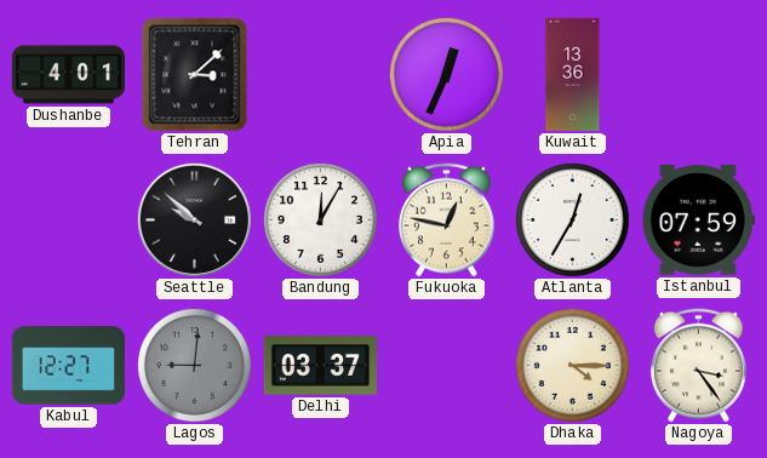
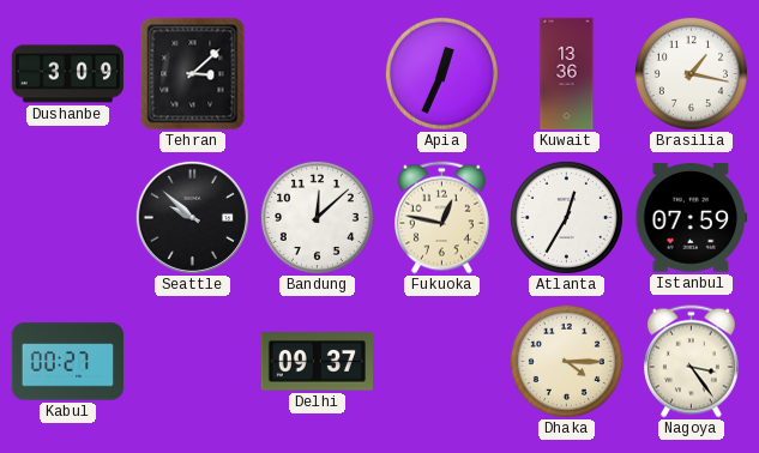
Dushanbe: 4:01 -> 3:09
Brasilia: none -> 1:17
Bandung: 12:05 -> 12:08
Kabul: 12:27 -> 00:27
Lagos: 9:01 -> none
Delhi: 03:37 -> 09:37
